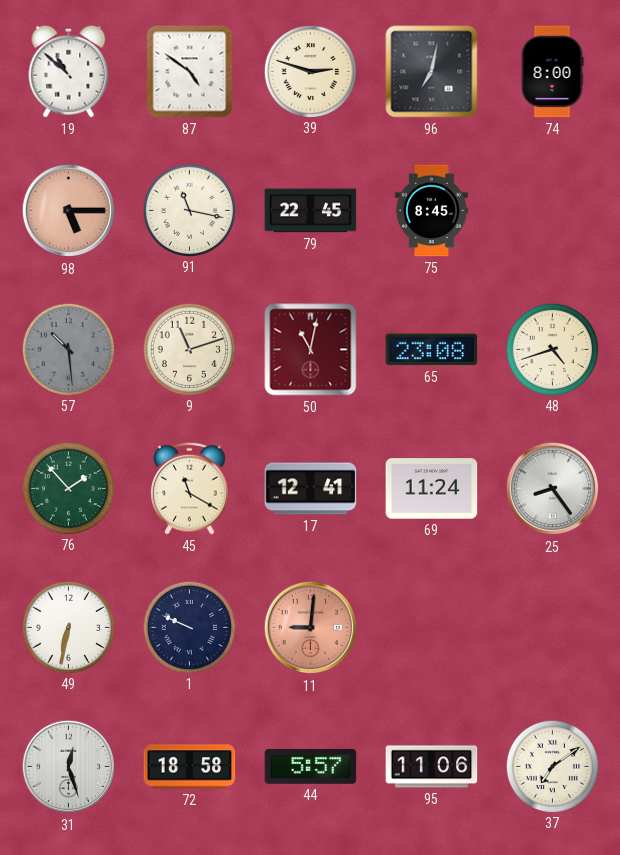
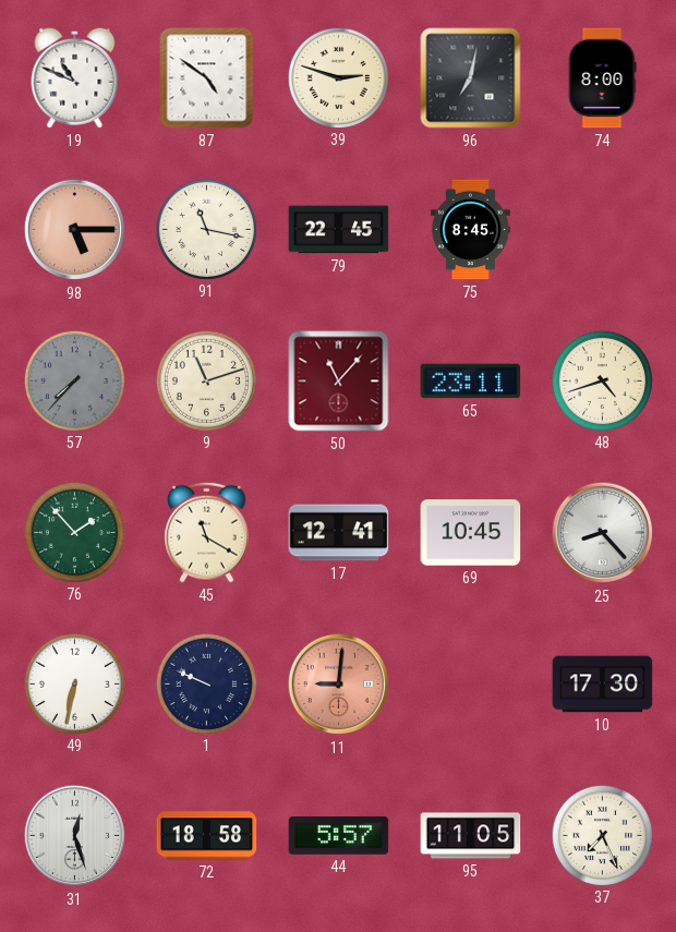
19: 10:52 -> 10:49
57: 10:29 -> 7:37
50: 11:02 -> 11:07
65: 23:08 -> 23:11
69: 11:24 -> 10:45
25: 8:24 -> 8:23
10: none -> 17:30
95: 11:06 -> 11:05
37: 7:09 -> 7:26
